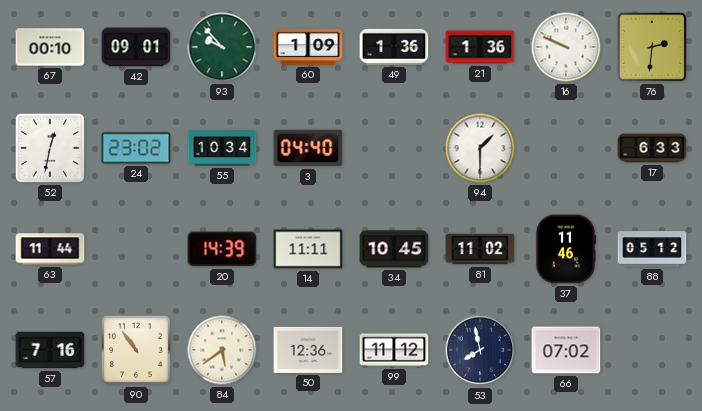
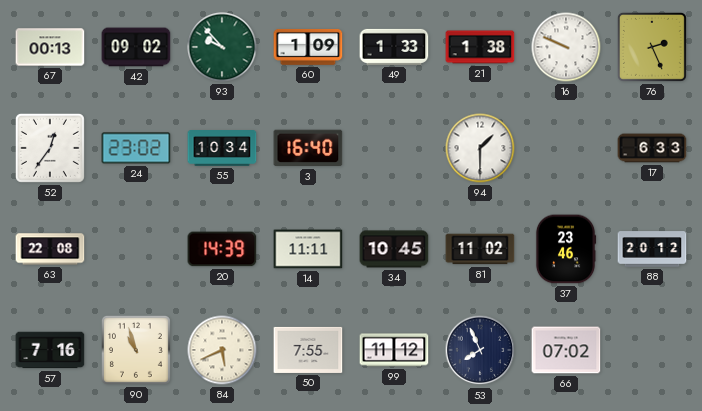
67: 00:10 -> 00:13
42: 09:01 -> 09:02
49: 1:36 -> 1:33
21: 1:36 -> 1:38
76: 2:31 -> 2:26
52: 12:32 -> 12:36
3: 04:40 -> 16:40
63: 11:44 -> 22:08
37: 11:46 -> 23:46
88: 05:12 -> 20:12
90: 10:54 -> 10:57
84: 5:39 -> 5:41
50: 12:36 -> 7:55
53: 7:58 -> 7:56
